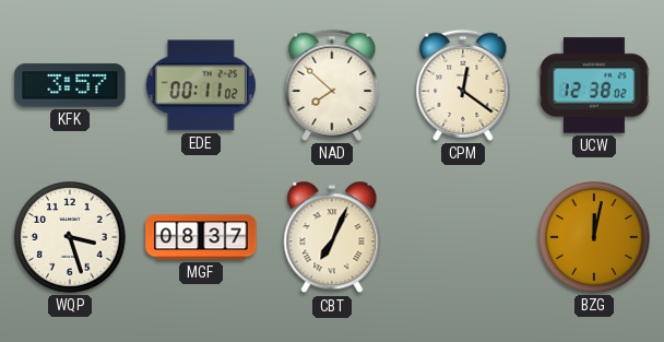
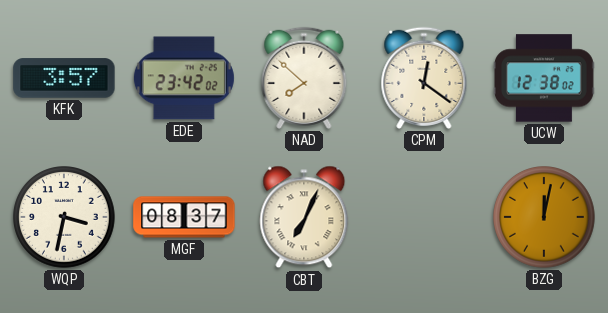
EDE: 00:11 -> 23:42
WQP: 3:27 -> 3:32
